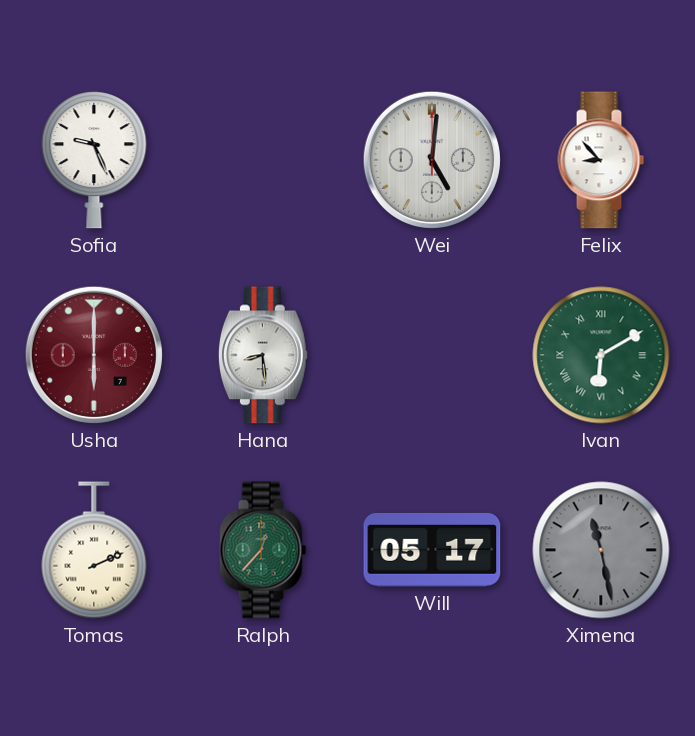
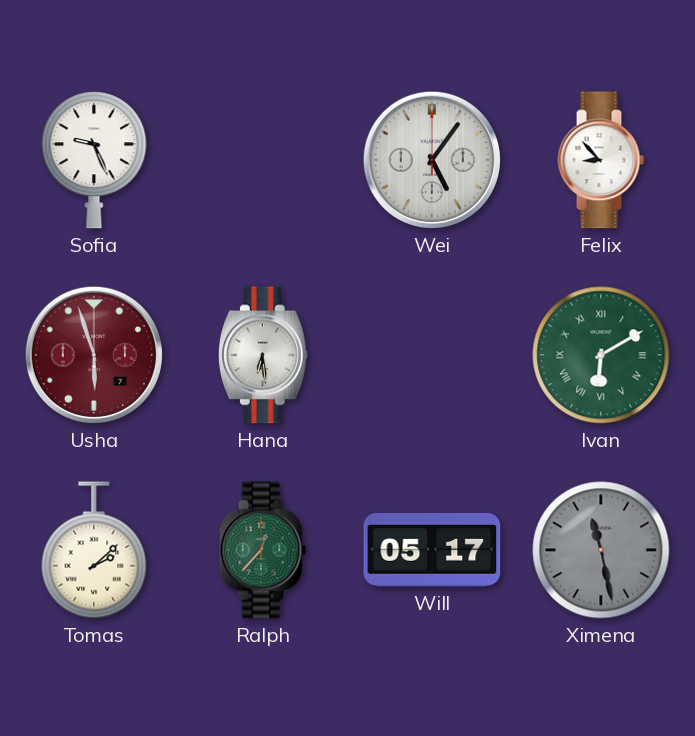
Wei: 5:01 -> 5:06
Usha: 6:00 -> 5:57
Hana: 8:29 -> 6:29
Tomas: 2:11 -> 2:08
